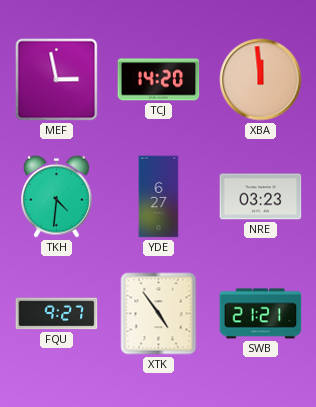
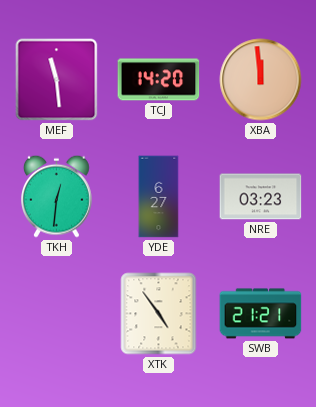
MEF: 2:58 -> 11:29
TKH: 4:31 -> 12:31
FQU: 9:27 -> none
